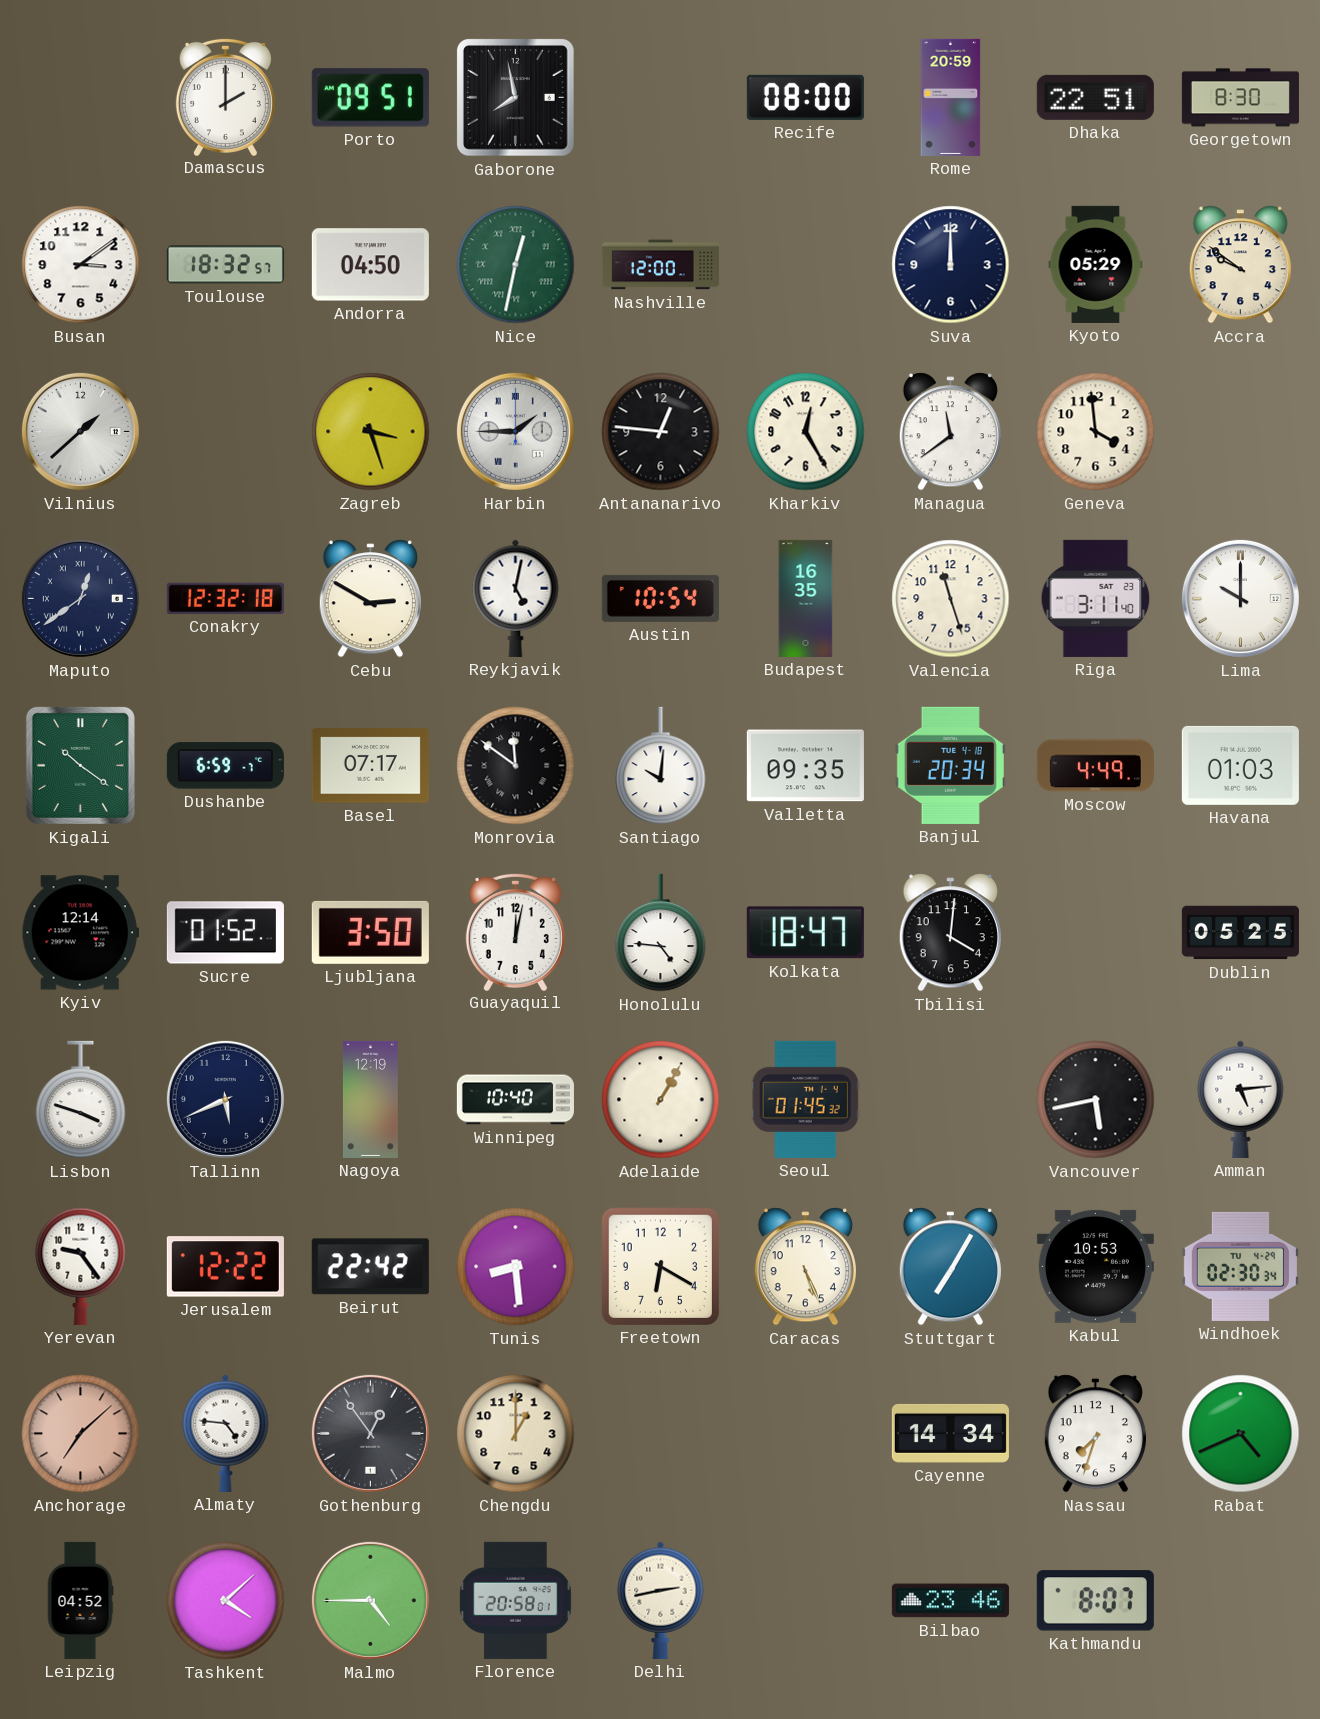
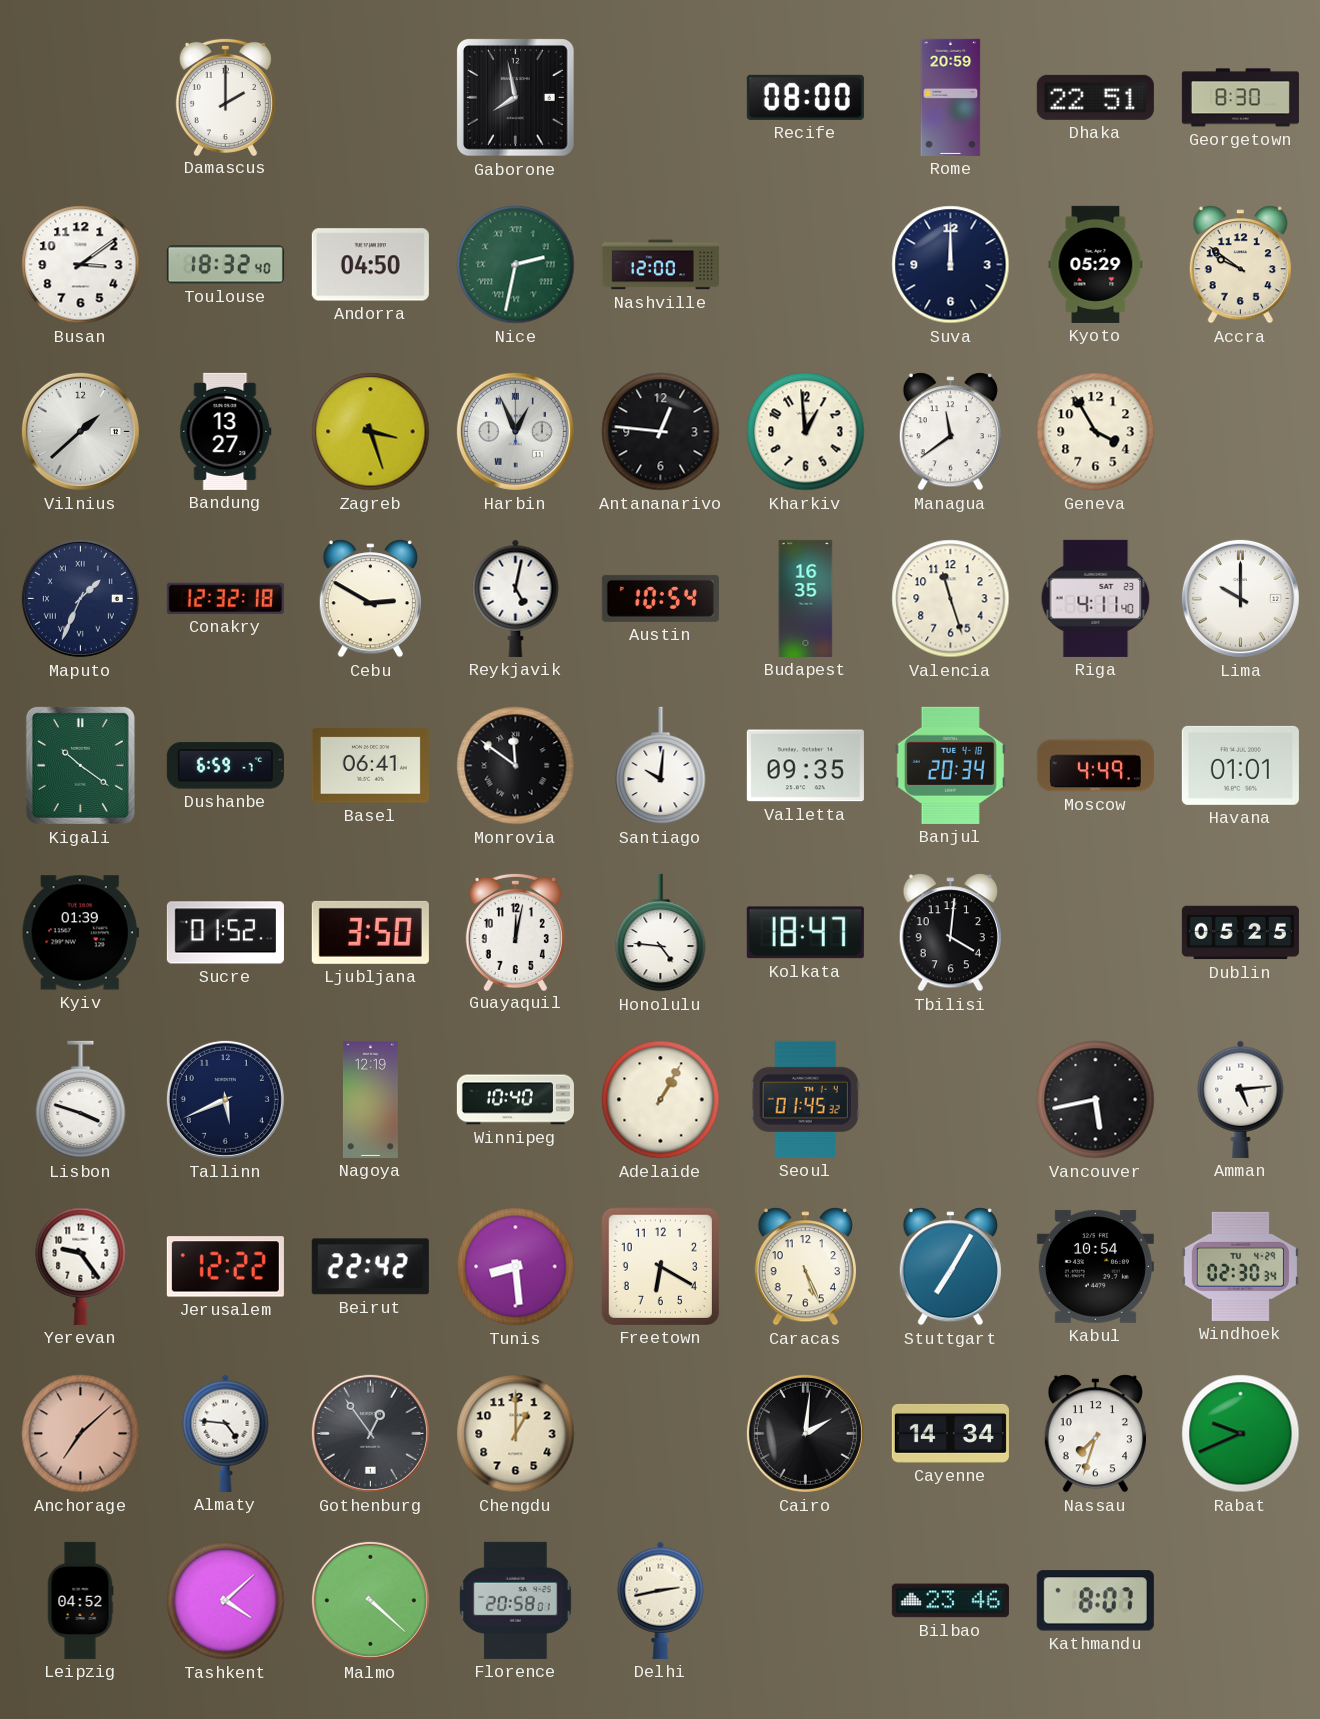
Porto: 09:51 -> none
Toulouse: 18:32:57 -> 18:32:40
Nice: 12:32 -> 2:32
Bandung: none -> 13:27
Harbin: 1:45 -> 12:56
Kharkiv: 12:25 -> 12:59
Geneva: 3:59 -> 3:55
Maputo: 12:39 -> 1:34
Riga: 3:11 -> 4:11
Basel: 07:17 -> 06:41
Havana: 01:03 -> 01:01
Kyiv: 12:14 -> 01:39
Kabul: 10:53 -> 10:54
Cairo: none -> 2:01
Rabat: 4:41 -> 9:41
Malmo: 4:45 -> 4:22
